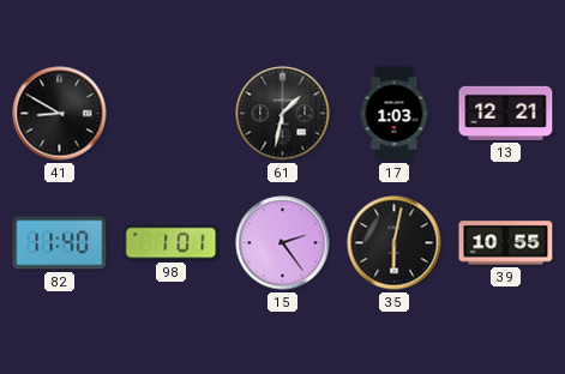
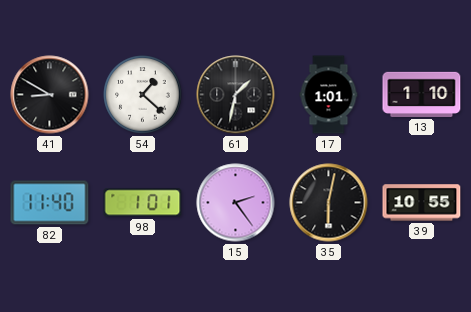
54: none -> 1:22
17: 1:03 -> 1:01
13: 12:21 -> 1:10
